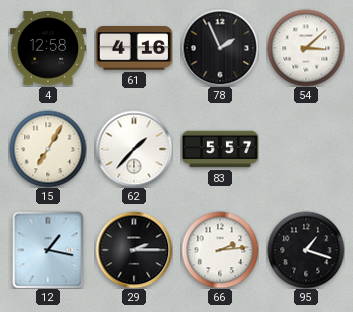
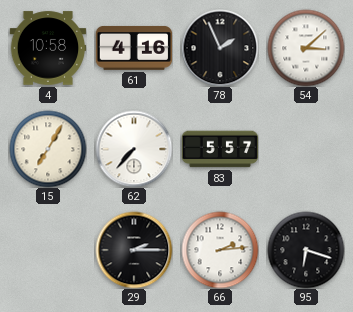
4: 12:58 -> 10:58
62: 1:37 -> 7:37
12: 1:17 -> none
95: 1:18 -> 6:18
